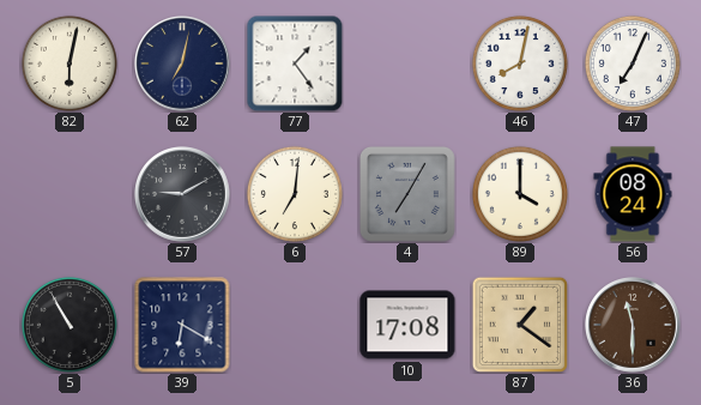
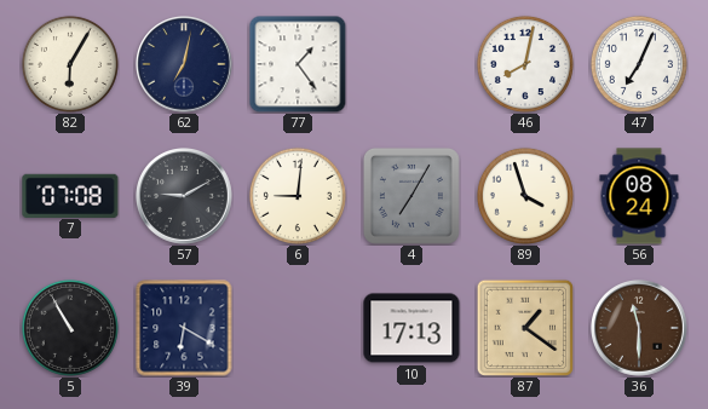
82: 6:02 -> 6:05
7: none -> 07:08
6: 7:01 -> 9:01
89: 4:00 -> 3:57
10: 17:08 -> 17:13
